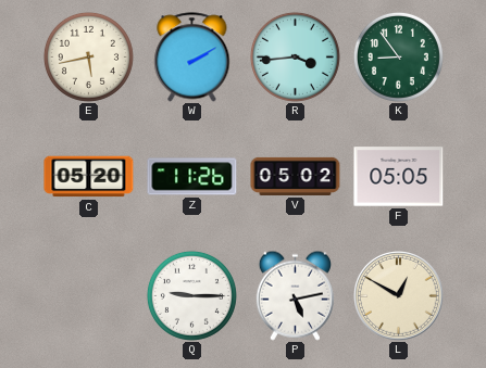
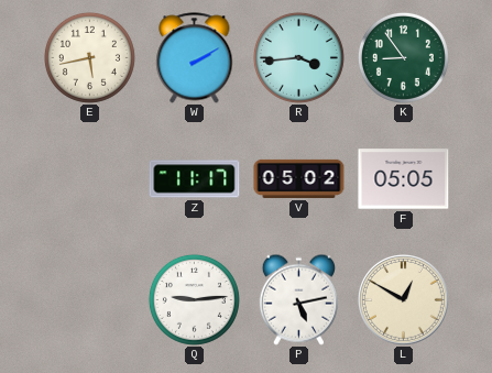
C: 05:20 -> none
Z: 11:26 -> 11:17
Q: 9:15 -> 9:14
